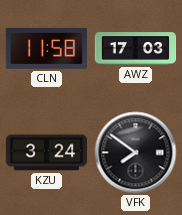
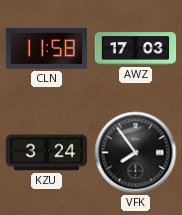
VFK: 7:51 -> 7:54
